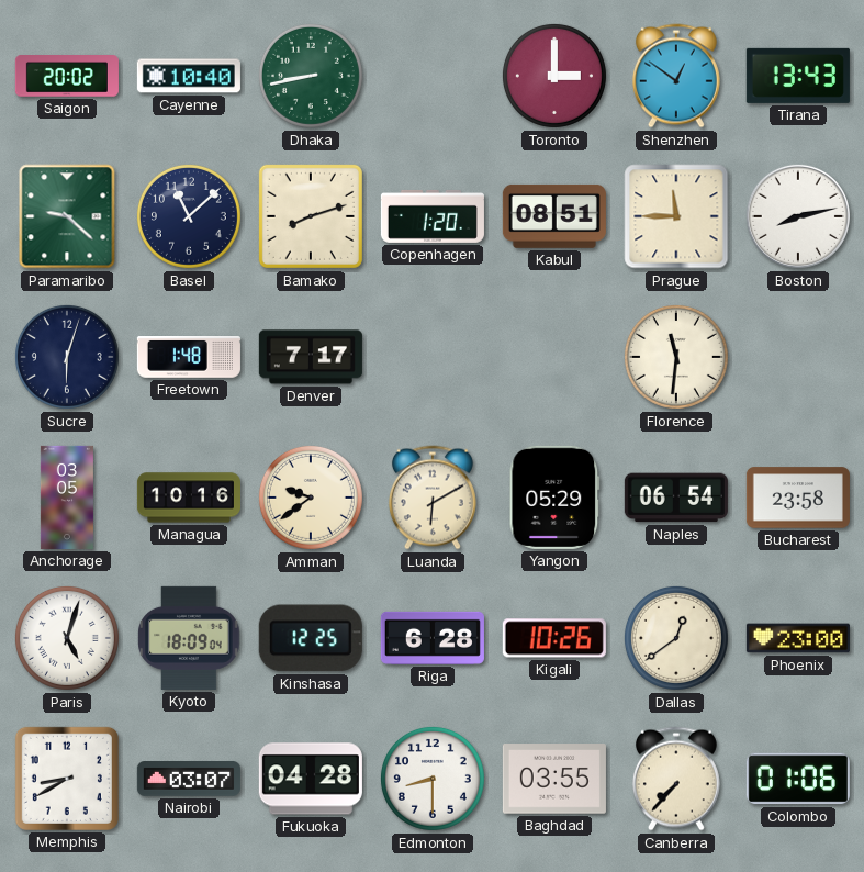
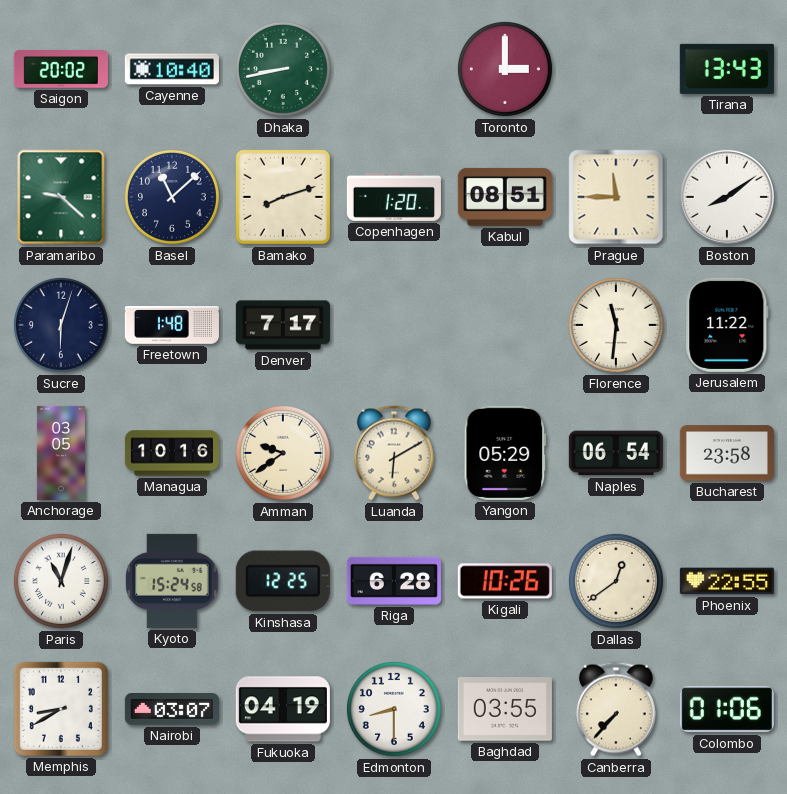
Shenzhen: 12:51 -> none
Boston: 8:13 -> 8:09
Jerusalem: none -> 11:22
Paris: 5:03 -> 11:03
Kyoto: 18:09 -> 15:24
Phoenix: 23:00 -> 22:55
Fukuoka: 04:28 -> 04:19
